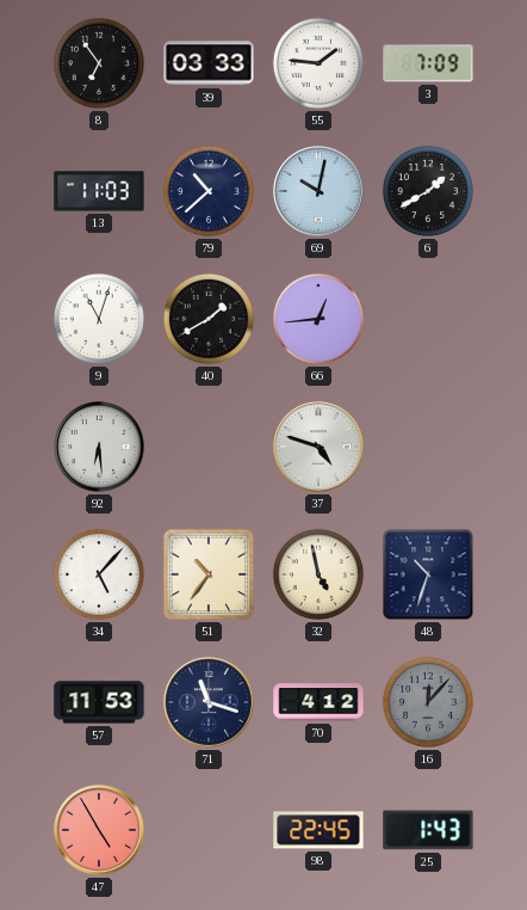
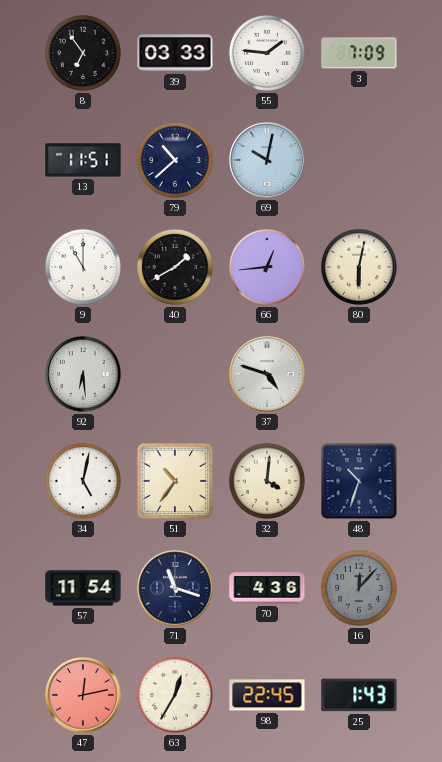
13: 11:03 -> 11:51
6: 1:40 -> none
9: 11:03 -> 11:00
80: none -> 6:02
34: 5:07 -> 5:02
32: 4:58 -> 4:01
57: 11:53 -> 11:54
70: 4:12 -> 4:36
47: 4:55 -> 12:13
63: none -> 12:35
